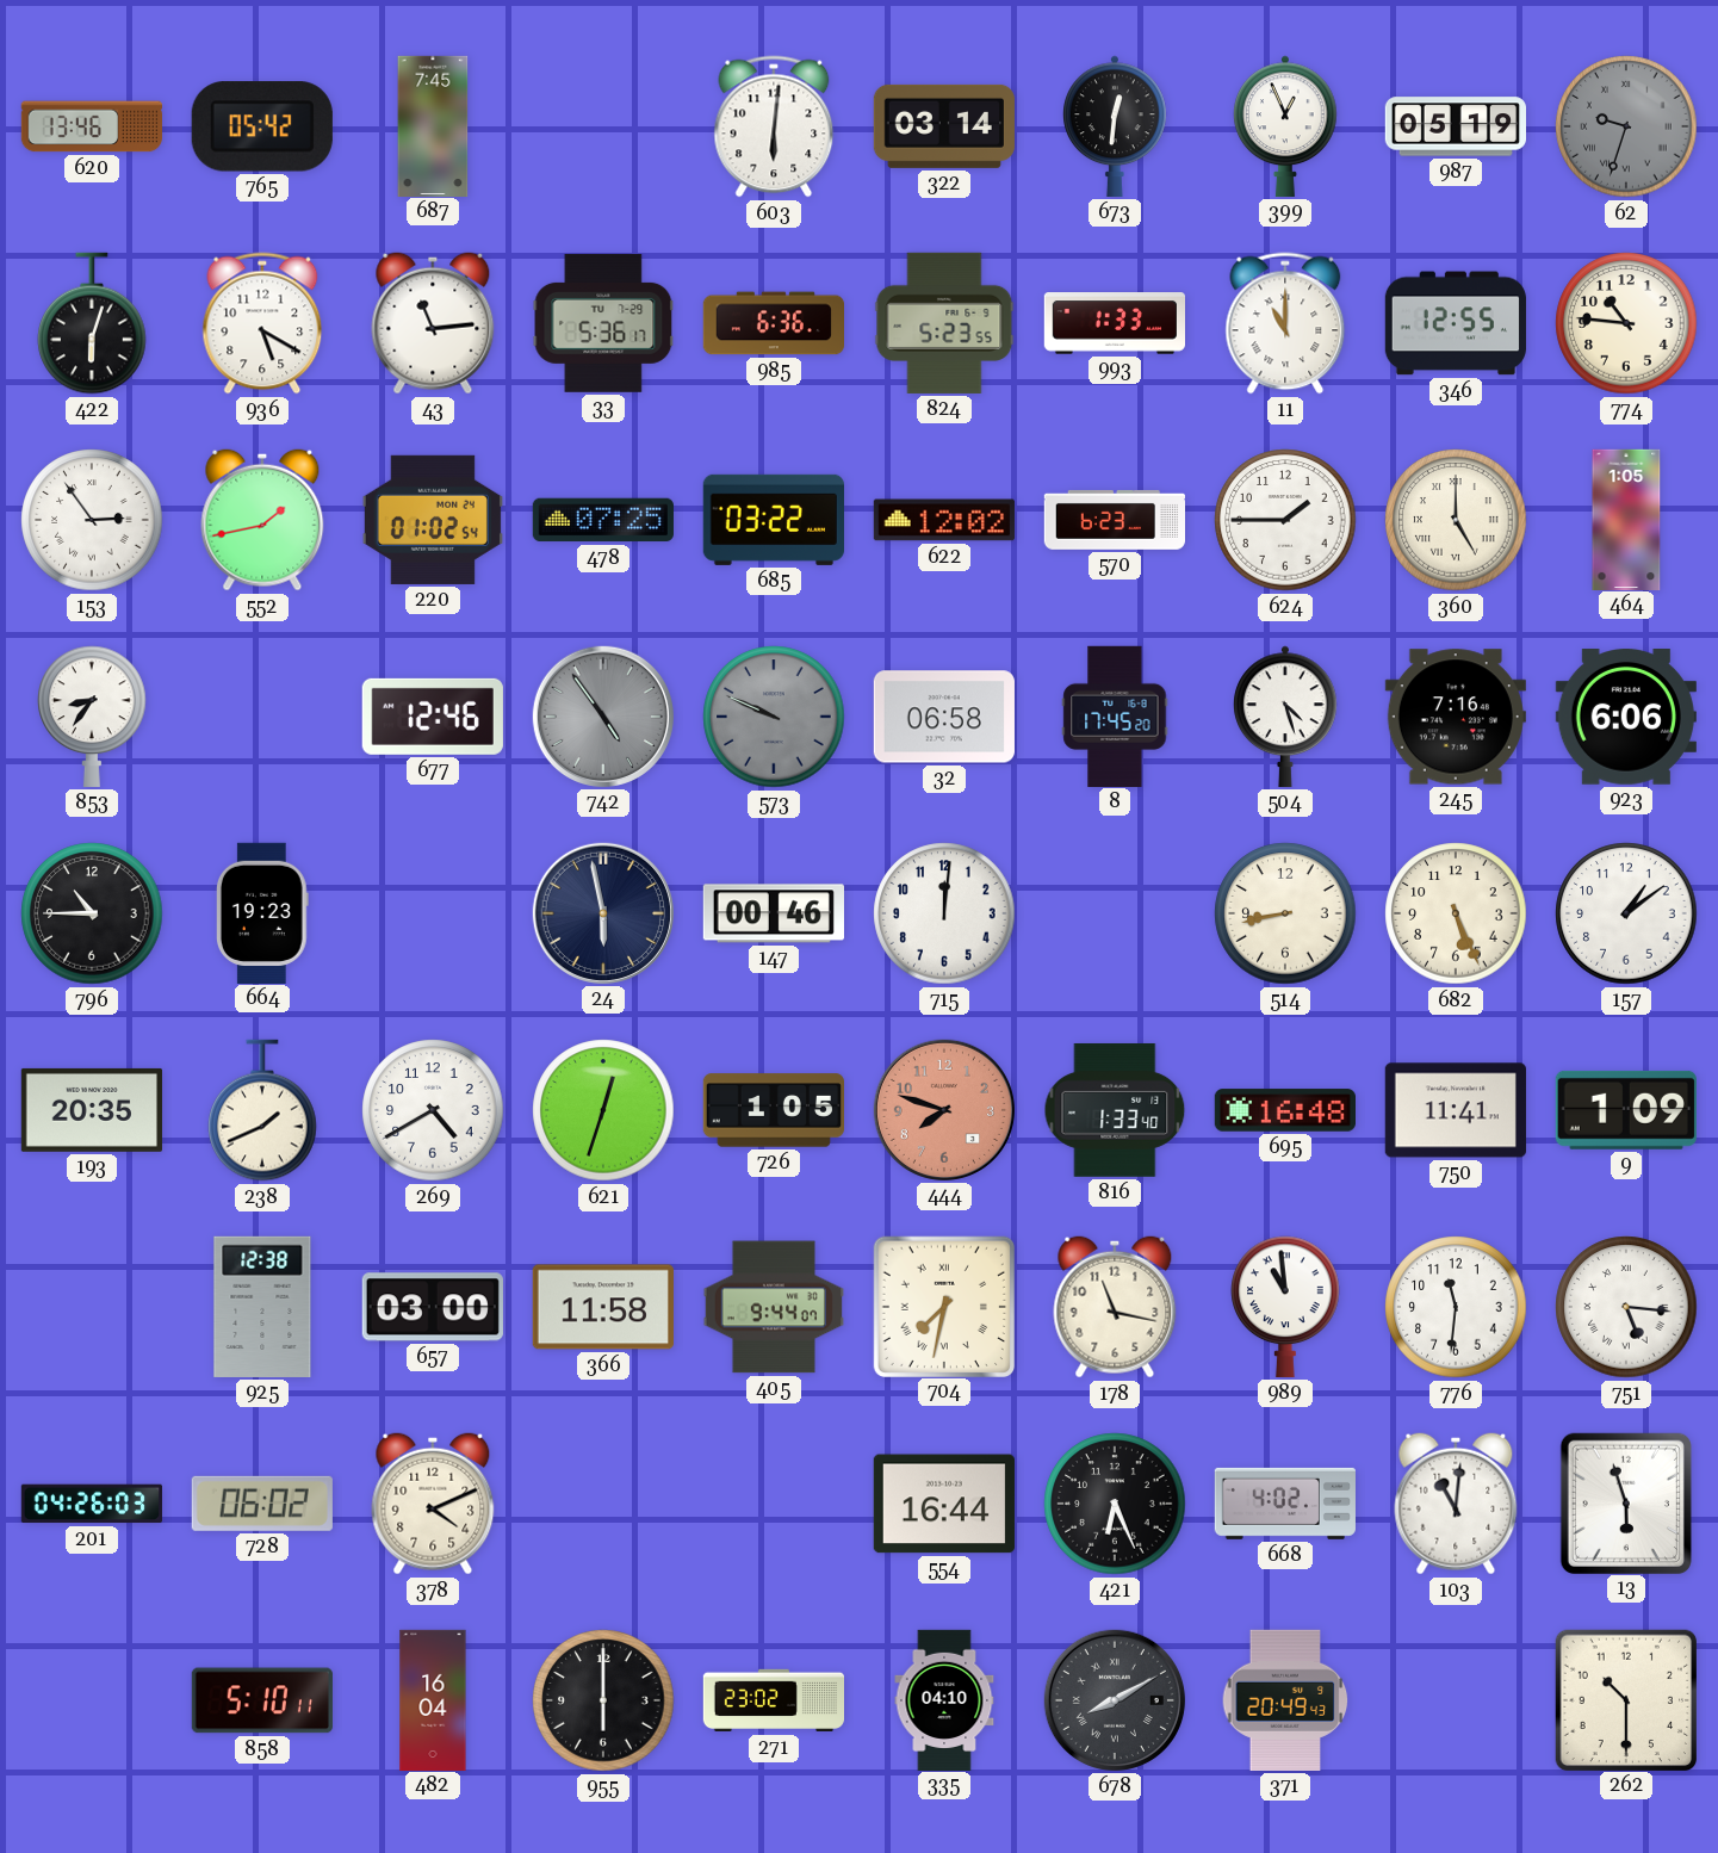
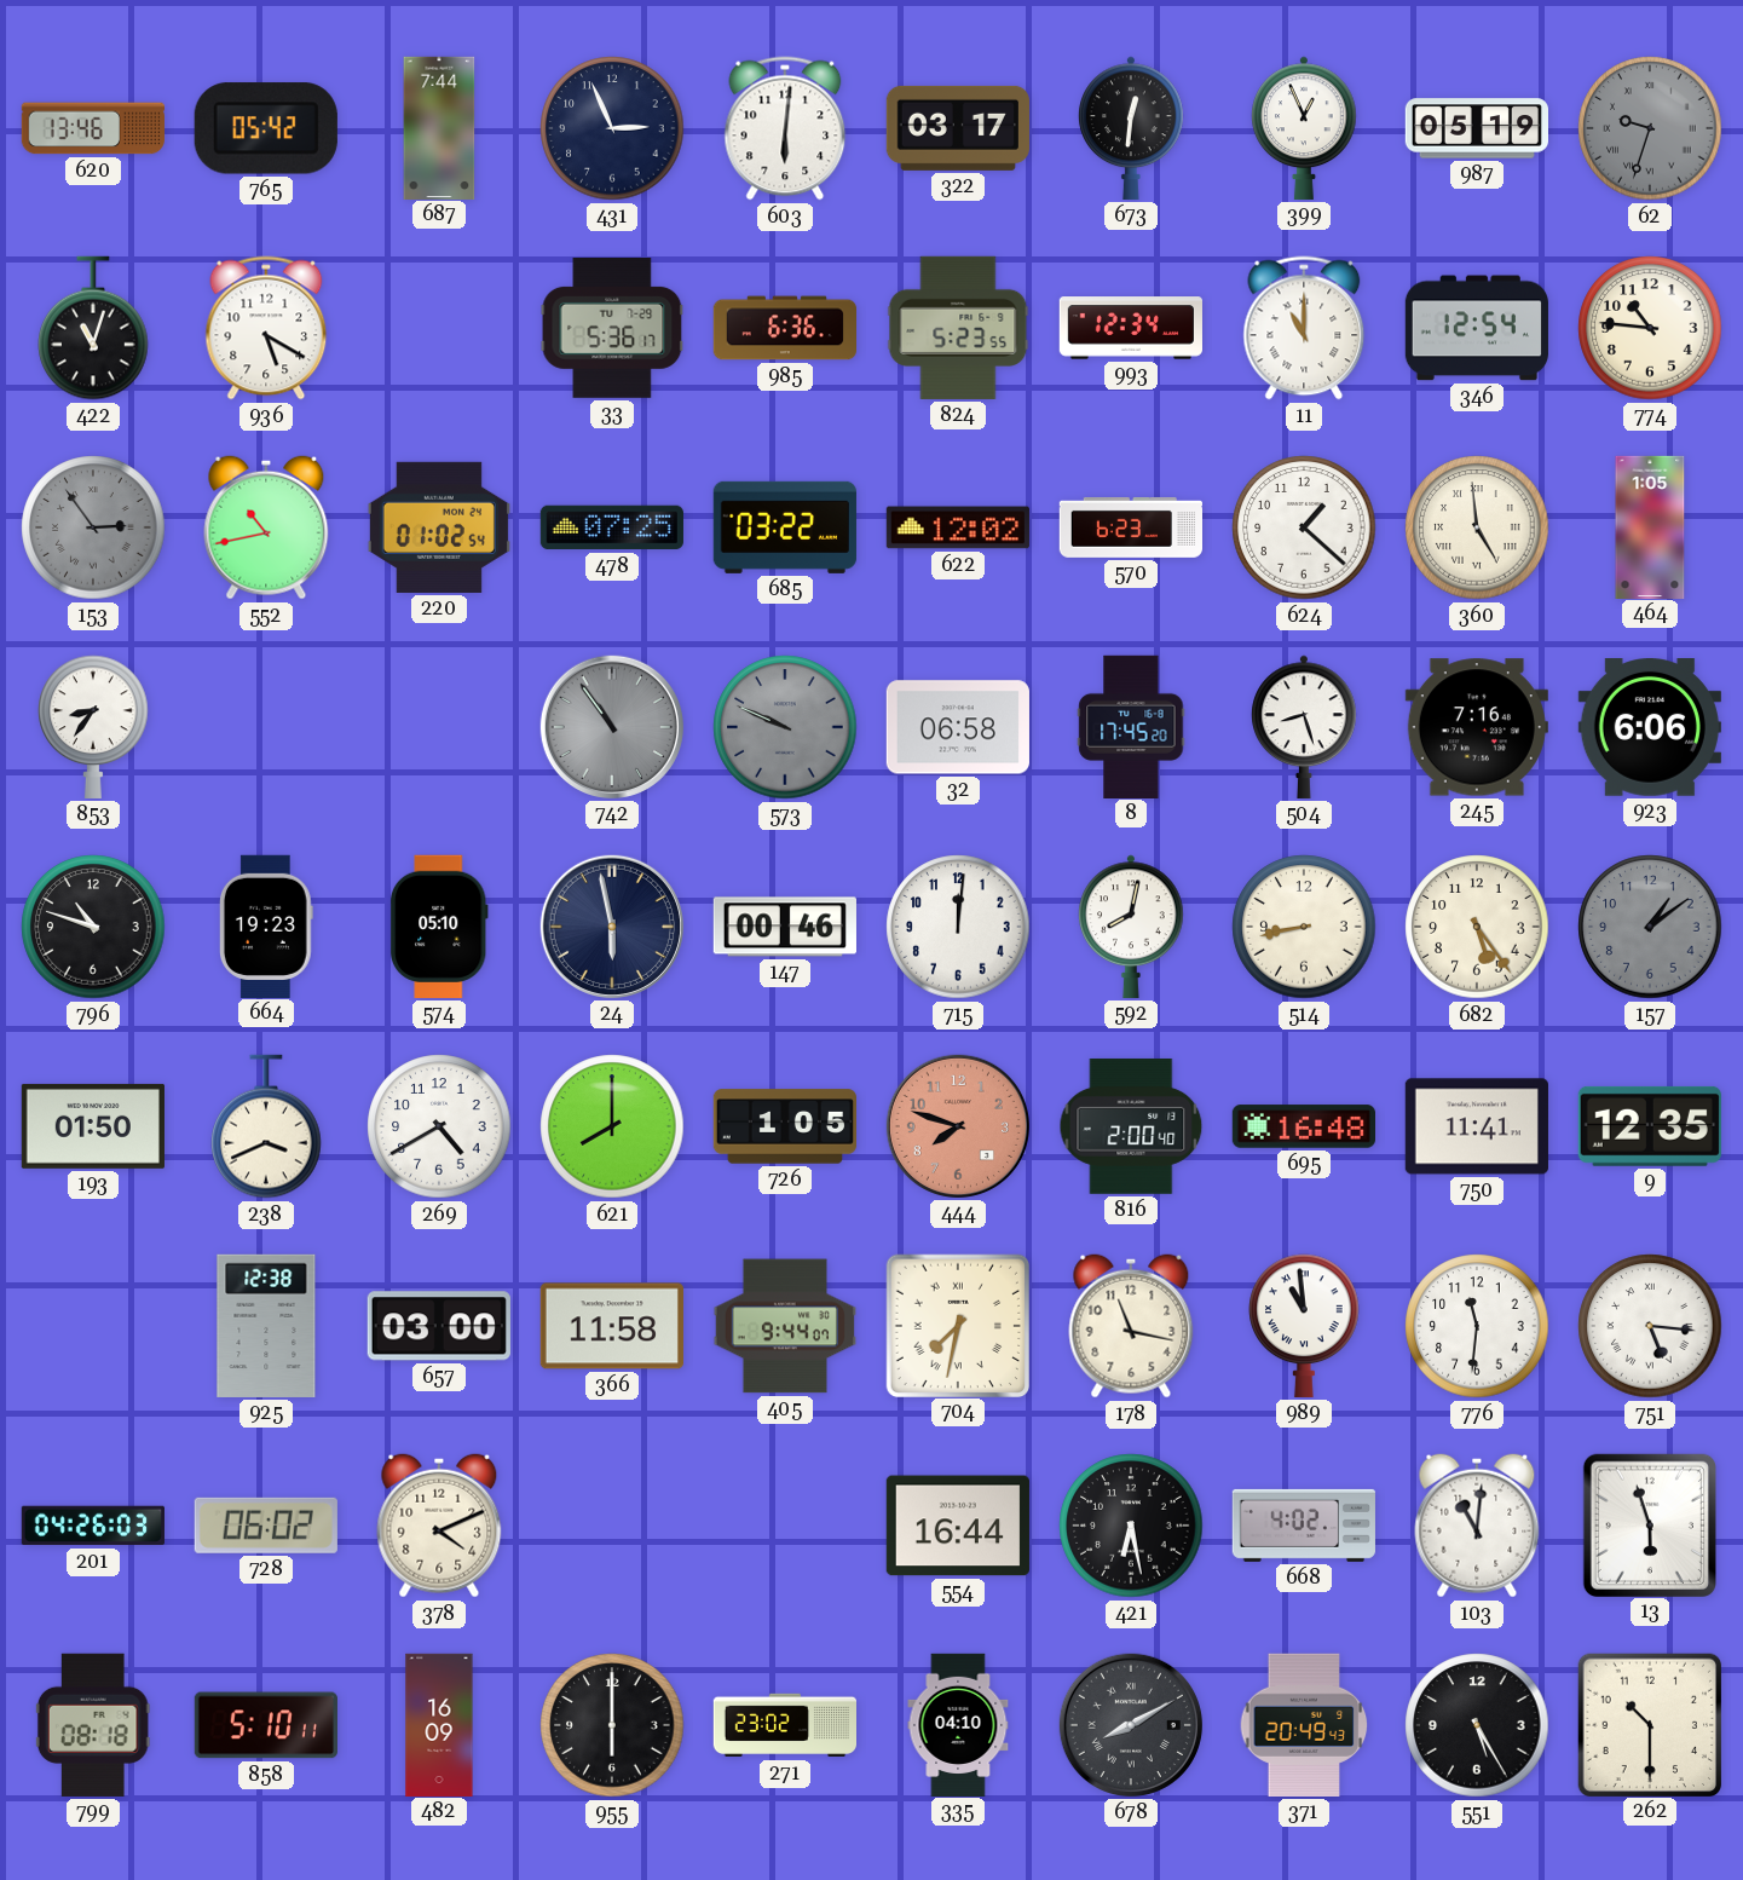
687: 7:45 -> 7:44
431: none -> 2:56
322: 03:14 -> 03:17
422: 6:03 -> 11:03
43: 11:14 -> none
993: 1:33 -> 12:34
346: 12:55 -> 12:54
153 dial: white -> grey
552: 1:43 -> 10:43
624: 1:45 -> 1:22
360: 5:00 -> 4:59
677: 12:46 -> none
742: 4:54 -> 10:54
504: 4:27 -> 8:27
796: 10:45 -> 10:48
574: none -> 05:10
592: none -> 8:02
682: 5:26 -> 5:24
157 dial: white -> grey
193: 20:35 -> 01:50
238: 1:41 -> 3:41
621: 12:33 -> 8:00
816: 1:33 -> 2:00
9: 1:09 -> 12:35
421: 6:26 -> 6:28
799: none -> 08:18
482: 16:04 -> 16:09
551: none -> 5:25
